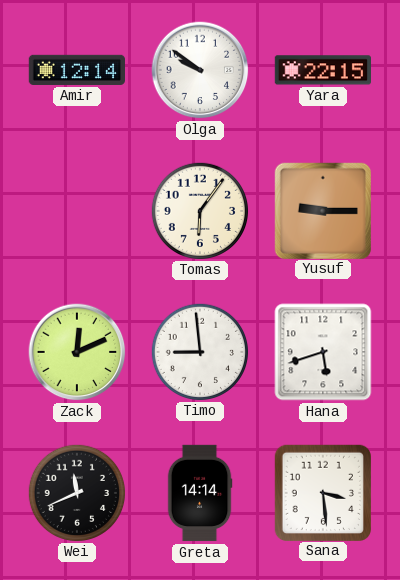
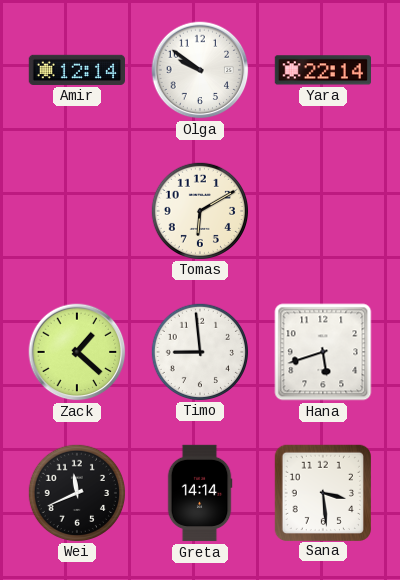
Yara: 22:15 -> 22:14
Tomas: 6:06 -> 6:10
Yusuf: 9:15 -> none
Zack: 12:11 -> 1:22
